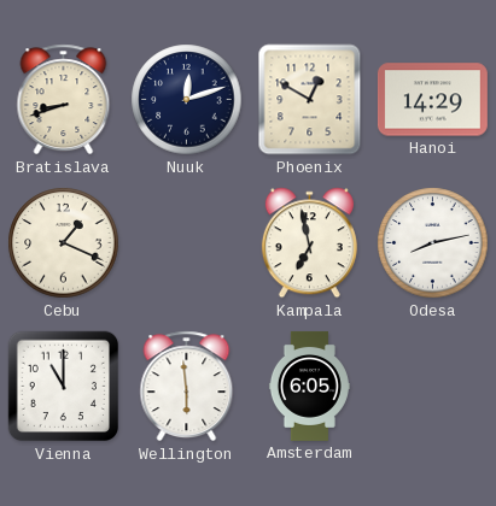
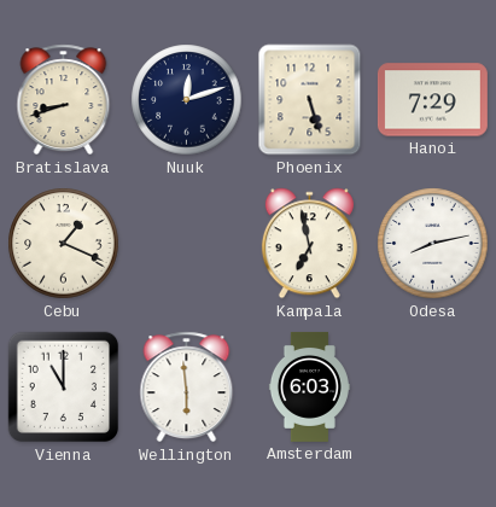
Phoenix: 12:50 -> 5:27
Hanoi: 14:29 -> 7:29
Amsterdam: 6:05 -> 6:03
